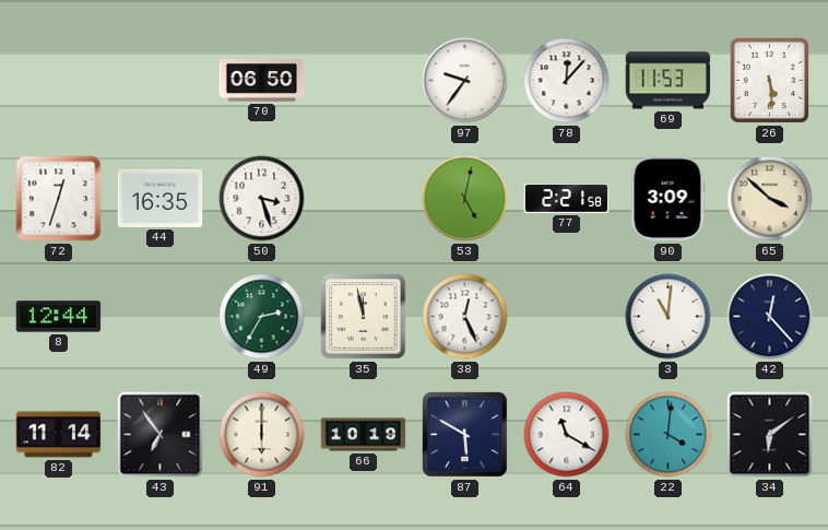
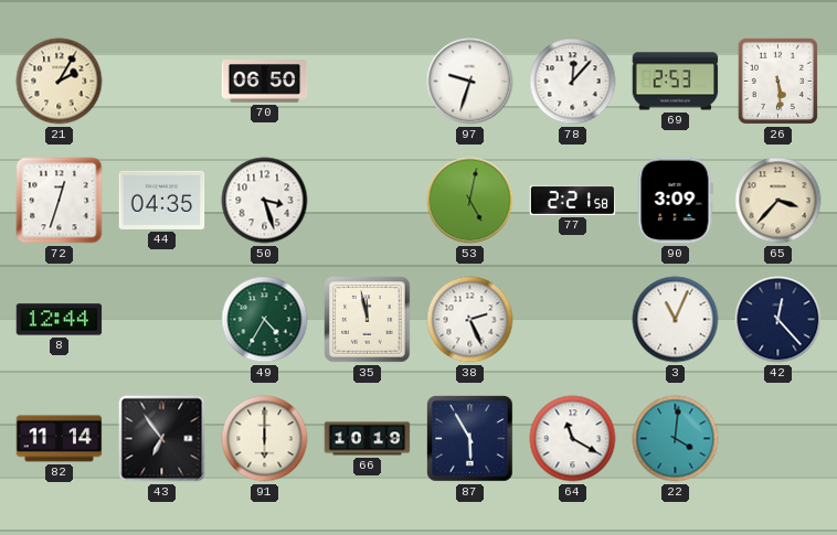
21: none -> 2:05
97: 9:36 -> 9:33
69: 11:53 -> 2:53
44: 16:35 -> 04:35
65: 3:52 -> 3:37
49: 2:35 -> 4:35
38: 12:26 -> 2:26
3: 11:01 -> 11:04
87: 5:50 -> 5:55
34: 6:09 -> none
